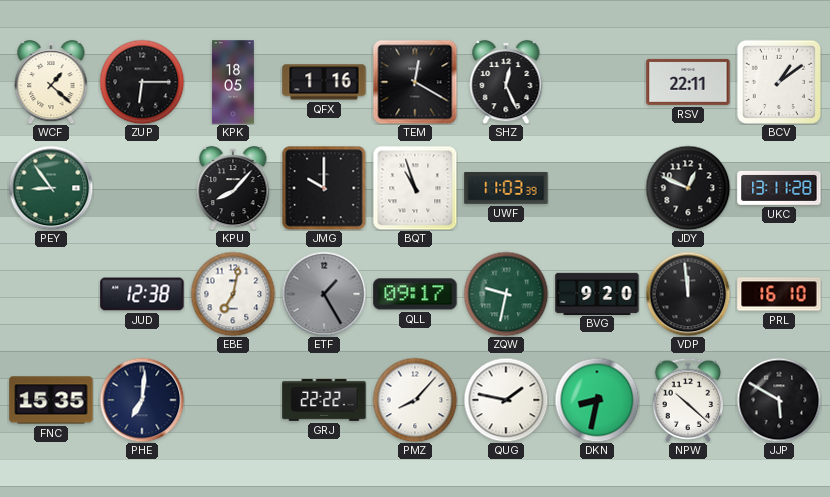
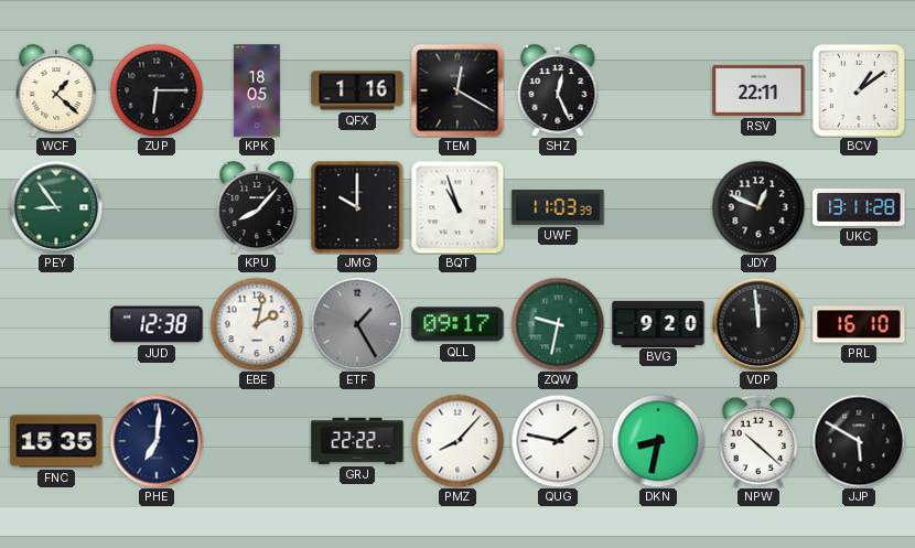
EBE: 7:02 -> 2:02
